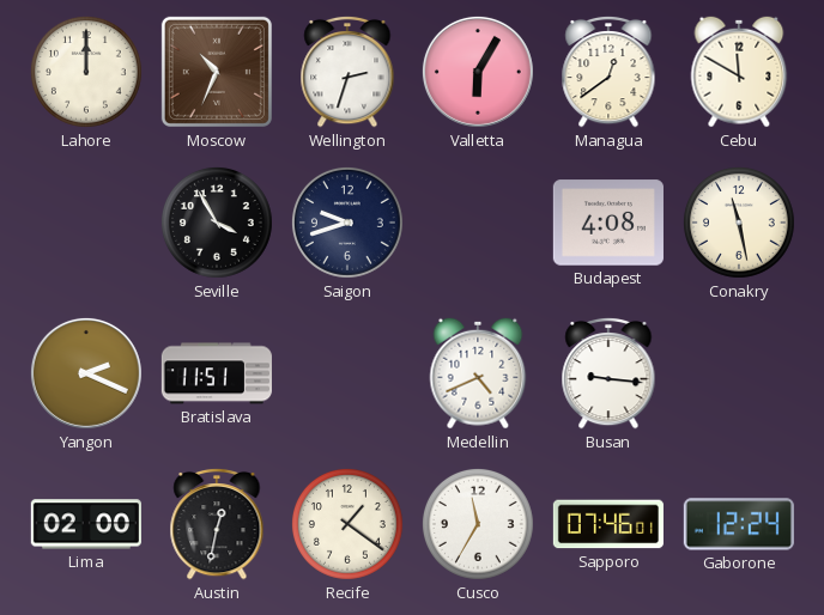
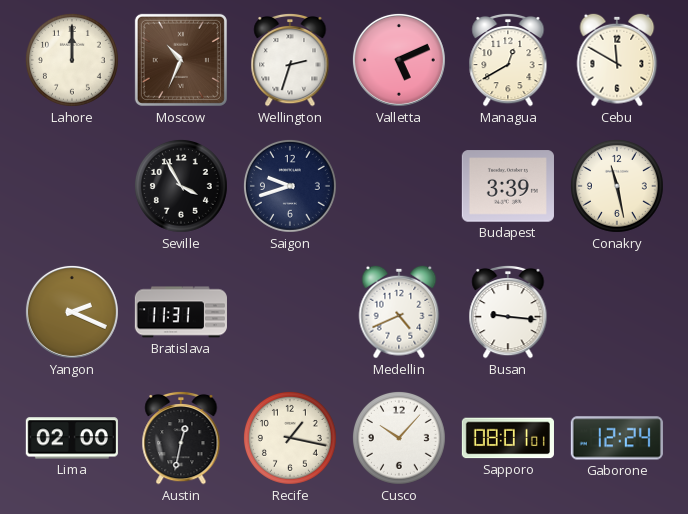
Valletta: 6:05 -> 5:11
Managua: 12:39 -> 12:40
Budapest: 4:08 -> 3:39
Bratislava: 11:51 -> 11:31
Recife: 1:21 -> 1:17
Cusco: 11:35 -> 10:07
Sapporo: 07:46 -> 08:01
